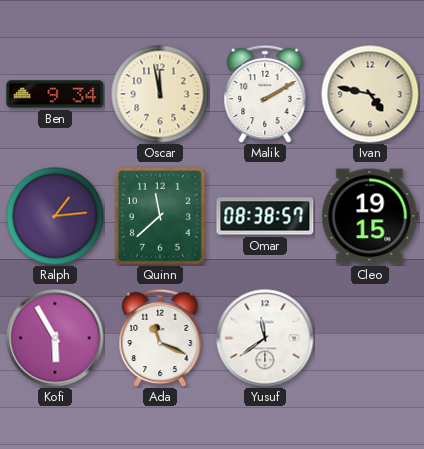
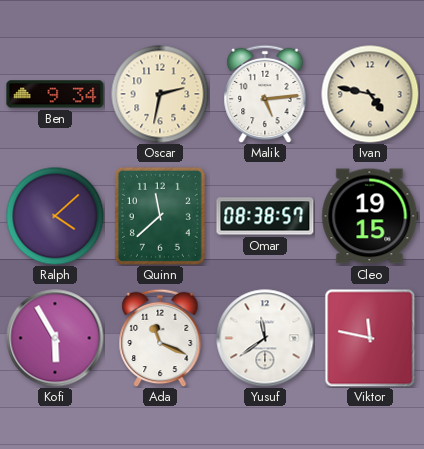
Oscar: 11:58 -> 2:32
Malik: 2:10 -> 5:14
Ralph: 1:14 -> 4:08
Viktor: none -> 11:47
